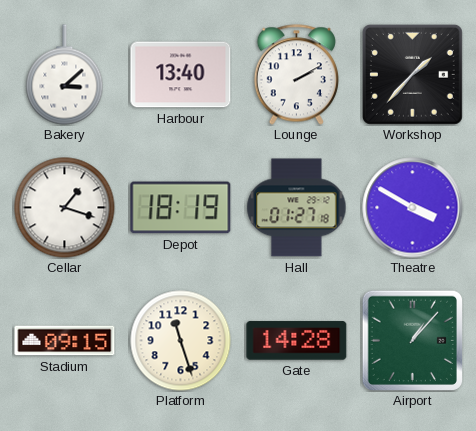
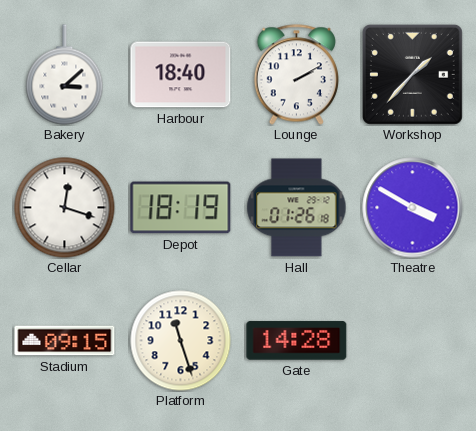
Harbour: 13:40 -> 18:40
Cellar: 1:18 -> 12:18
Hall: 01:27 -> 01:26
Airport: 1:07 -> none
